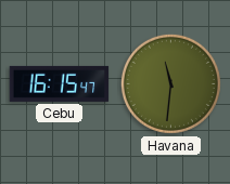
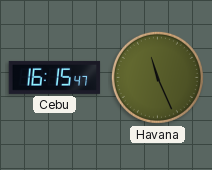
Havana: 11:31 -> 11:26
